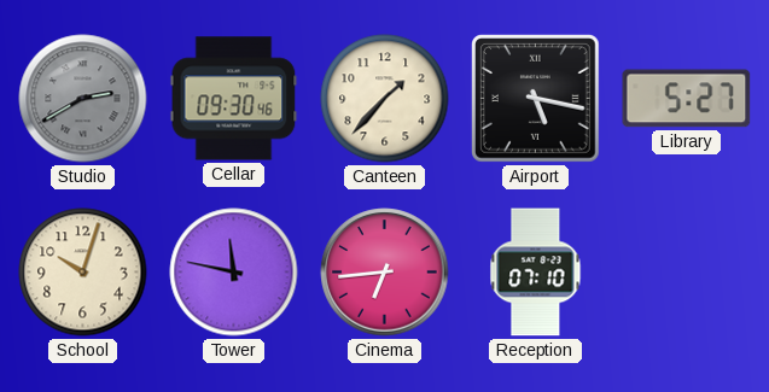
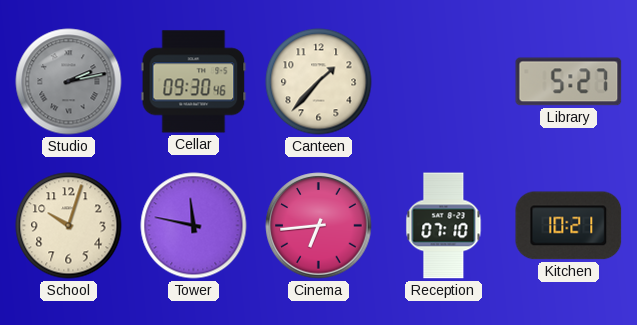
Studio: 2:40 -> 2:13
Airport: 5:17 -> none
Kitchen: none -> 10:21
